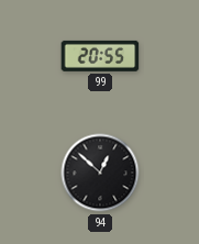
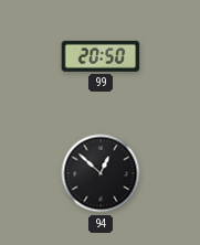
99: 20:55 -> 20:50
